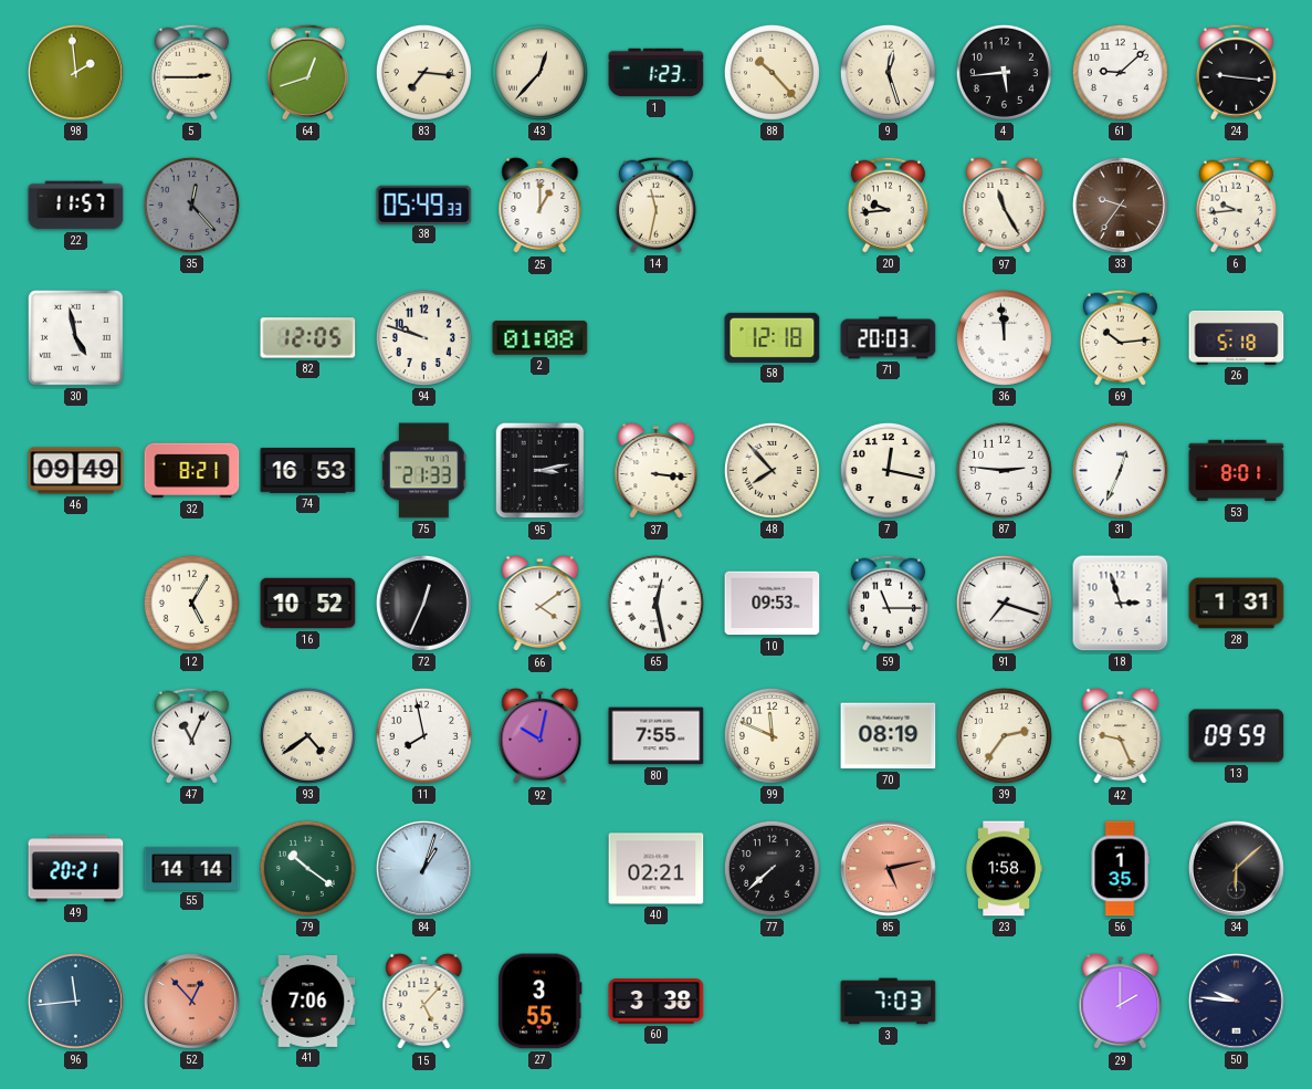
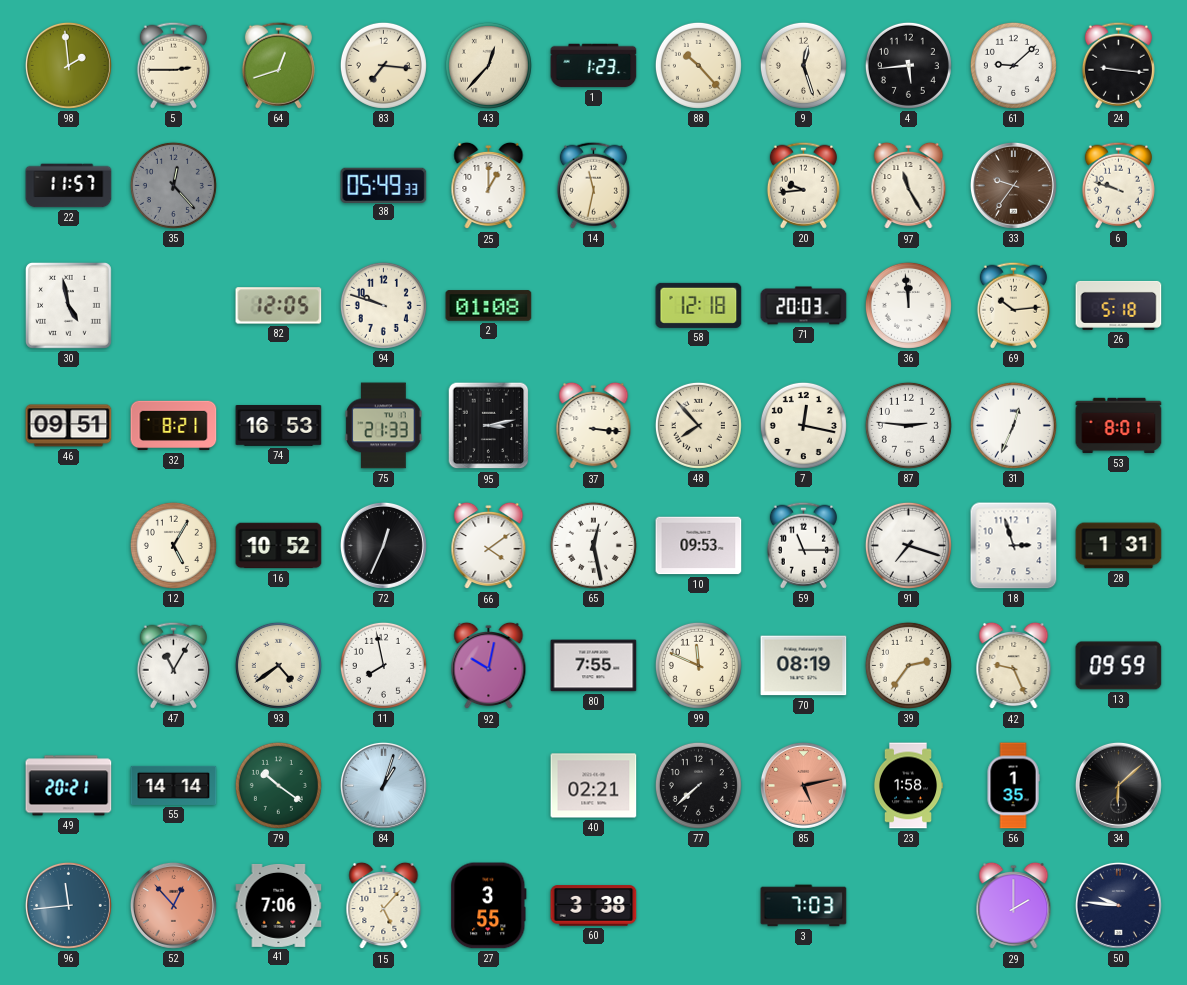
6: 9:44 -> 9:48
46: 09:49 -> 09:51
47: 11:04 -> 11:05
